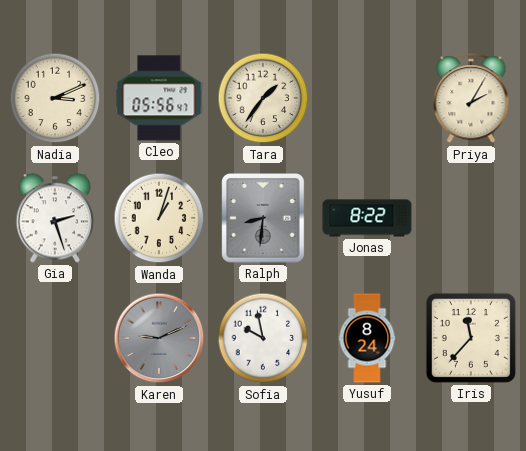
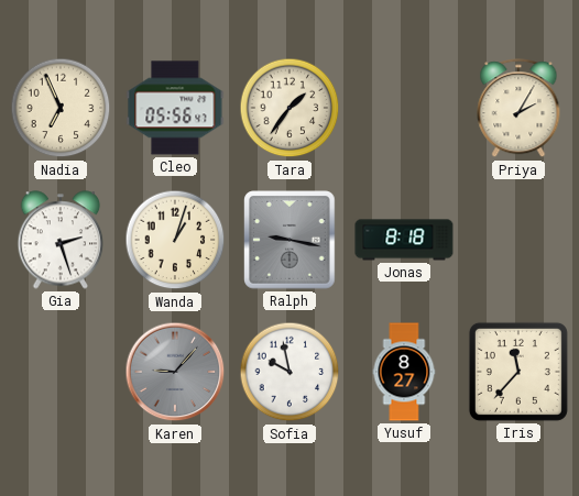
Nadia: 3:11 -> 6:56
Ralph: 8:31 -> 9:17
Jonas: 8:22 -> 8:18
Karen: 9:11 -> 9:07
Yusuf: 8:24 -> 8:27
